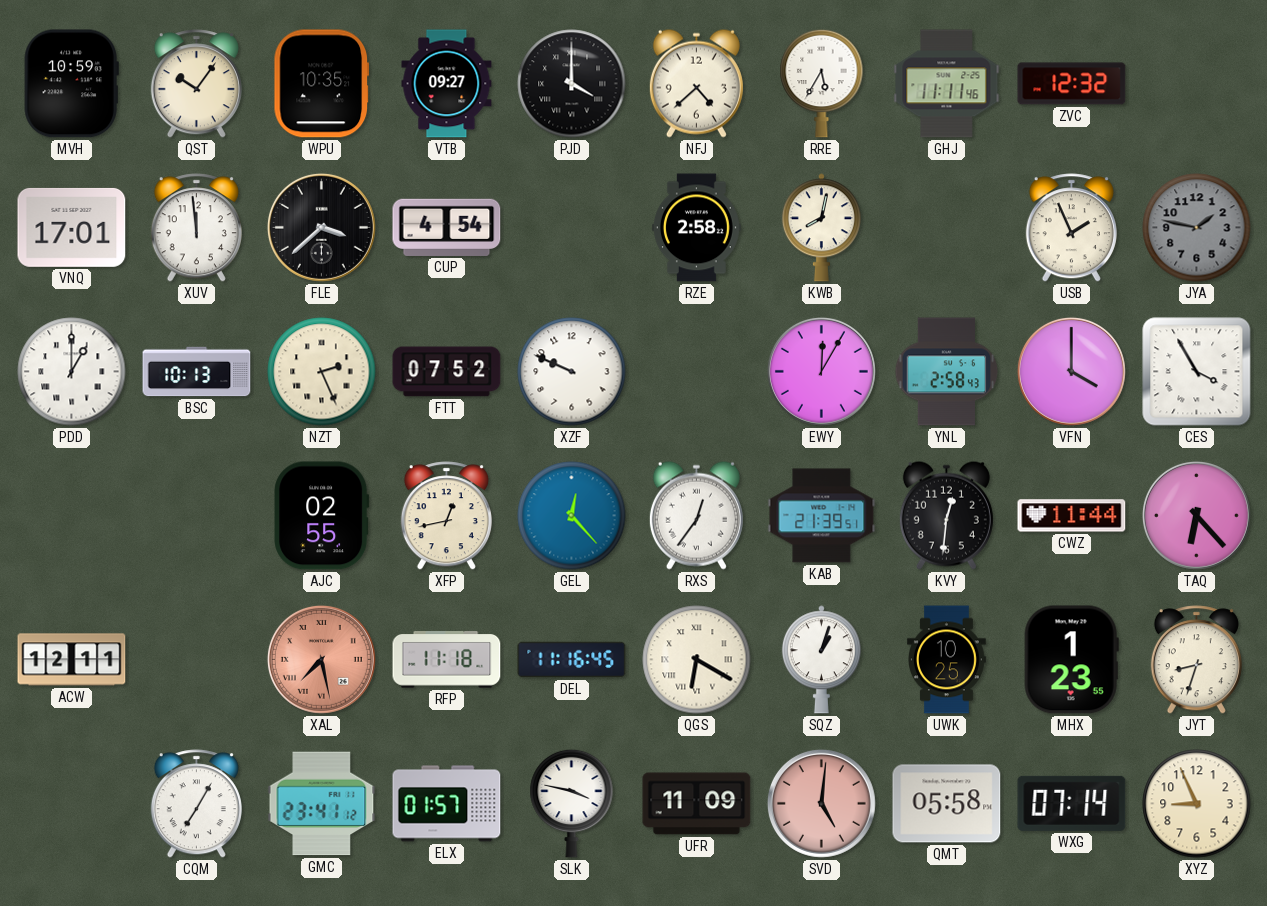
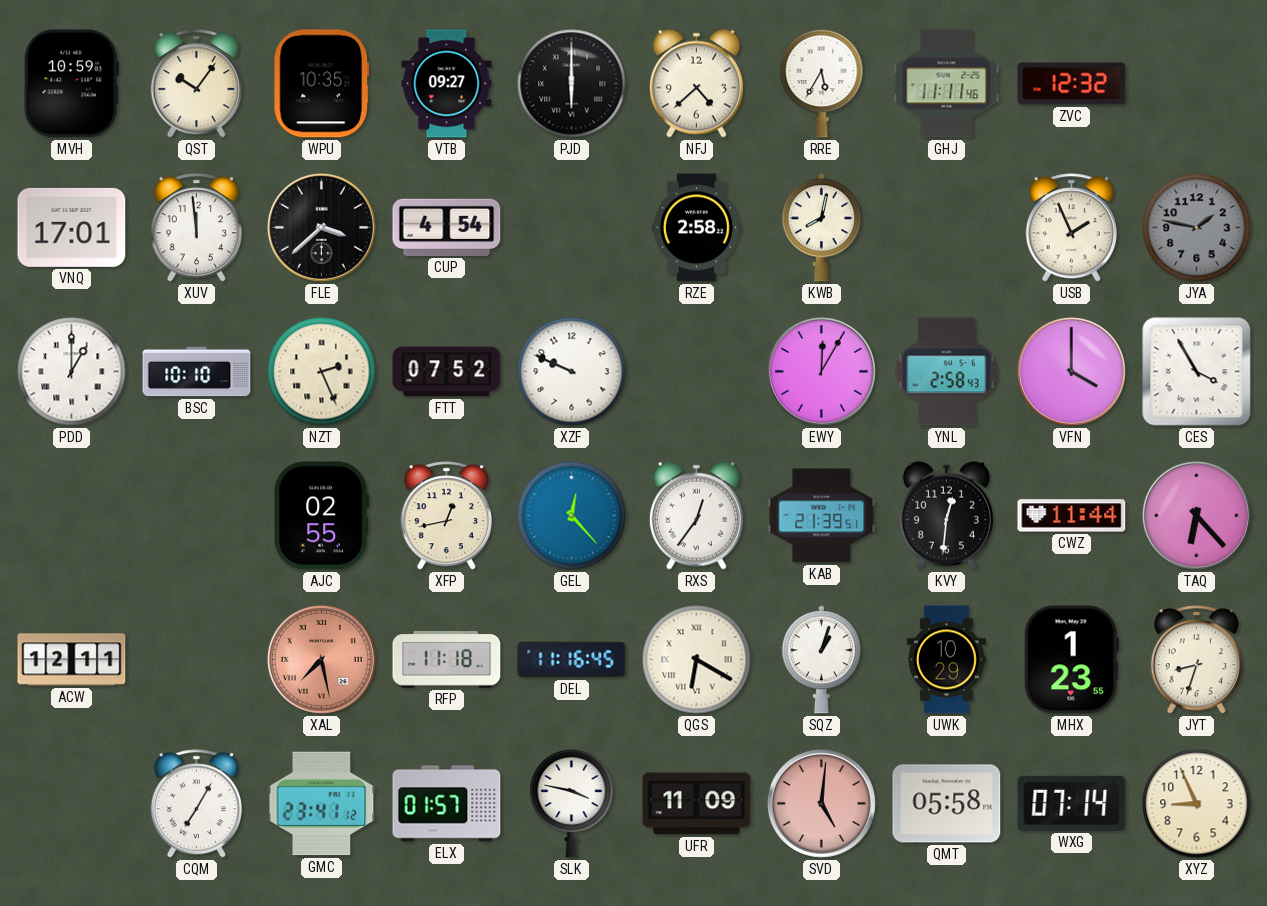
PJD: 4:00 -> 6:00
BSC: 10:13 -> 10:10
UWK: 10:25 -> 10:29
